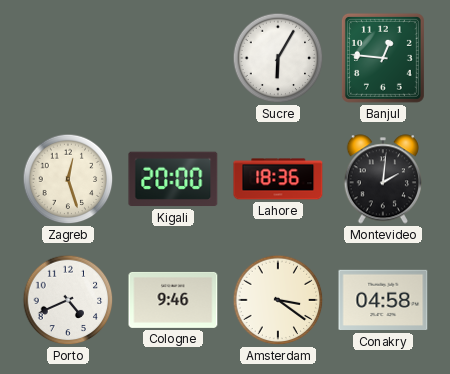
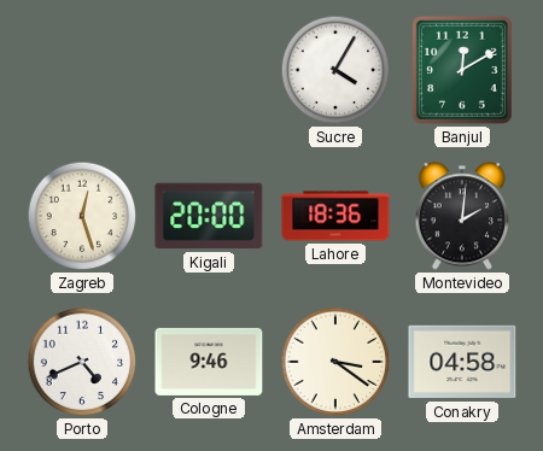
Sucre: 6:05 -> 4:05
Banjul: 12:46 -> 12:10
